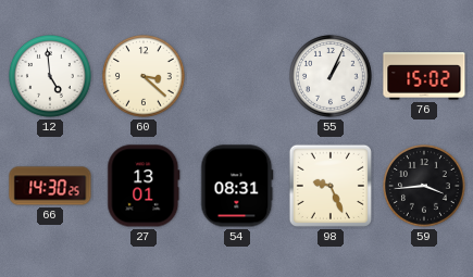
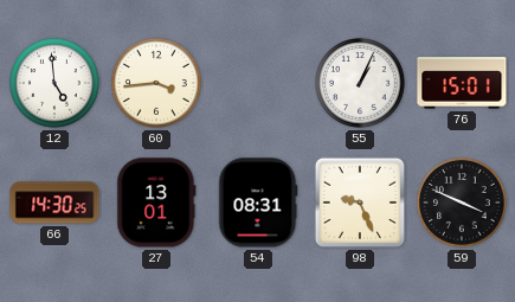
60: 3:22 -> 3:44
76: 15:02 -> 15:01
59: 3:44 -> 3:49
